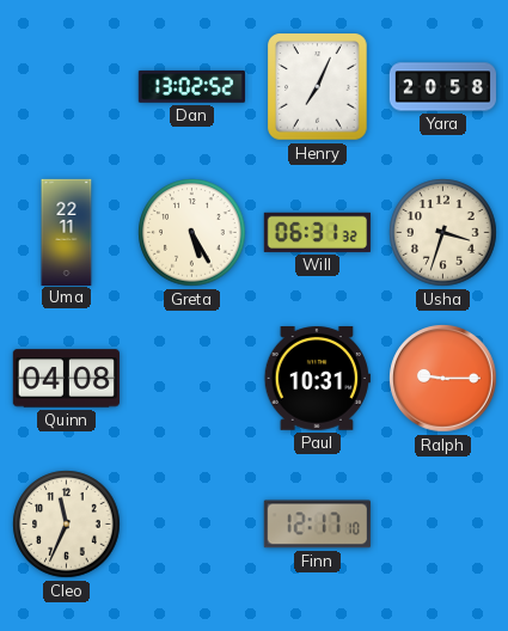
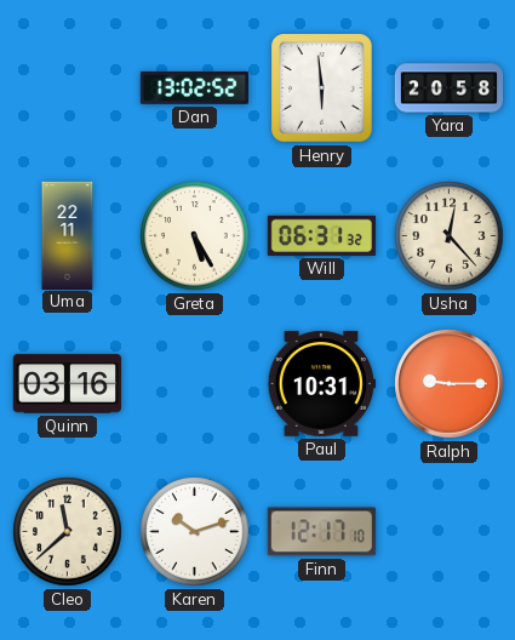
Henry: 7:04 -> 5:59
Usha: 3:33 -> 12:23
Quinn: 04:08 -> 03:16
Cleo: 11:34 -> 11:38
Karen: none -> 10:12
